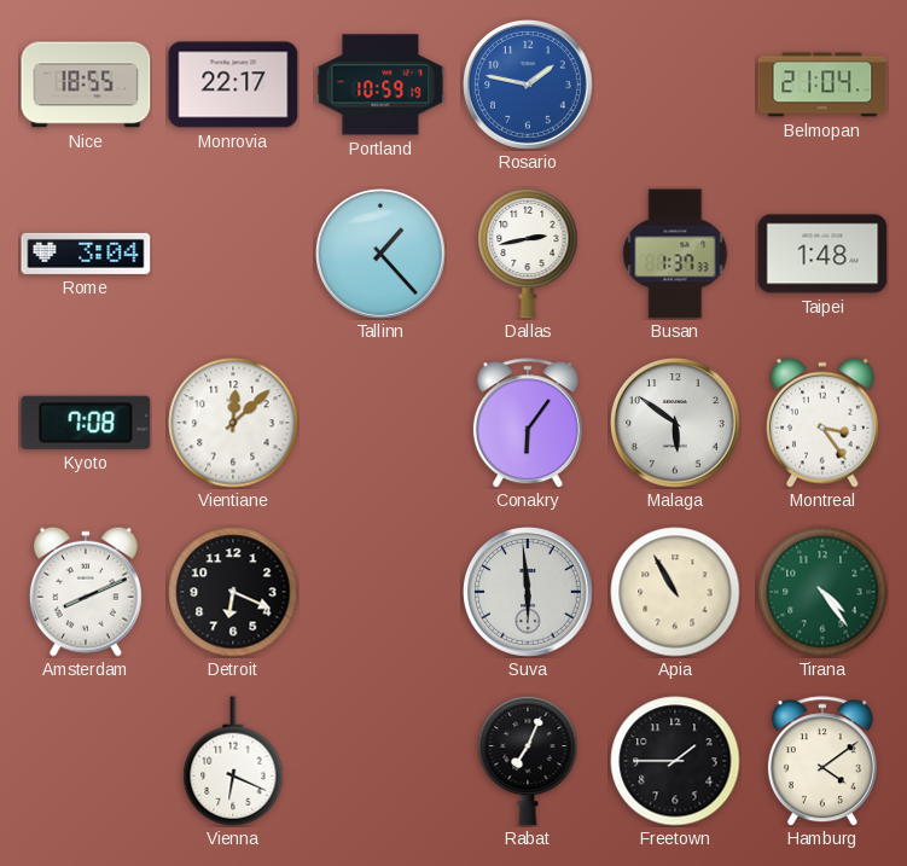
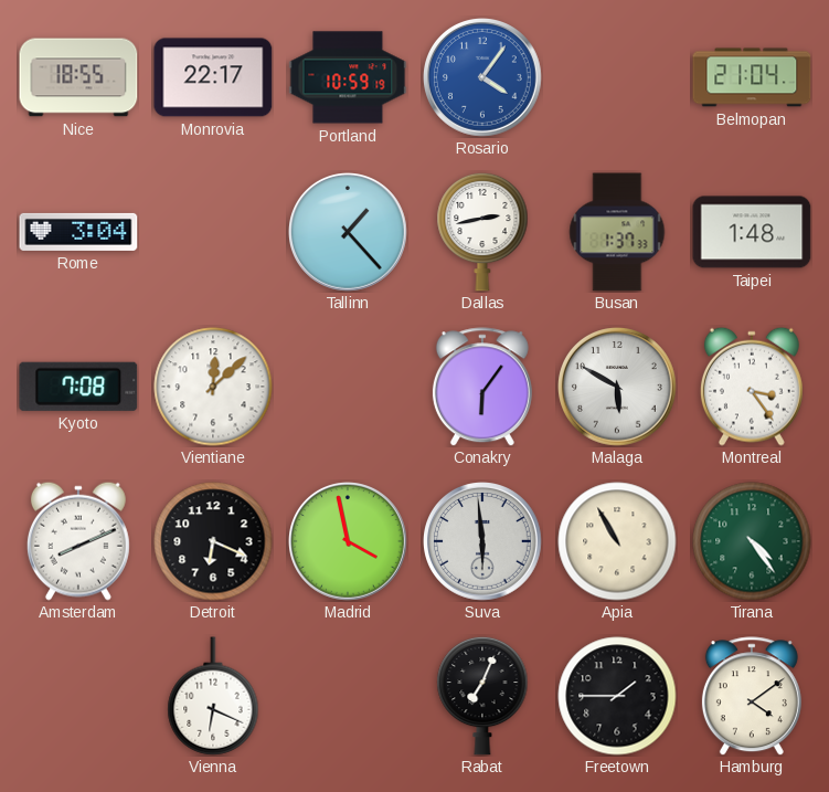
Rosario: 1:47 -> 4:06
Malaga: 5:51 -> 5:50
Madrid: none -> 3:58
